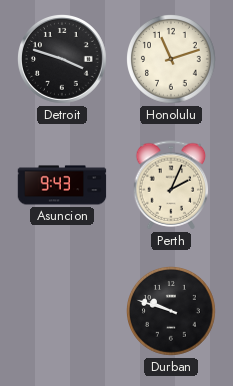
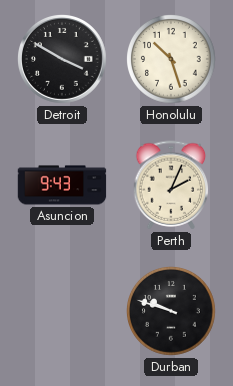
Detroit: 3:48 -> 3:50
Honolulu: 11:12 -> 10:27
